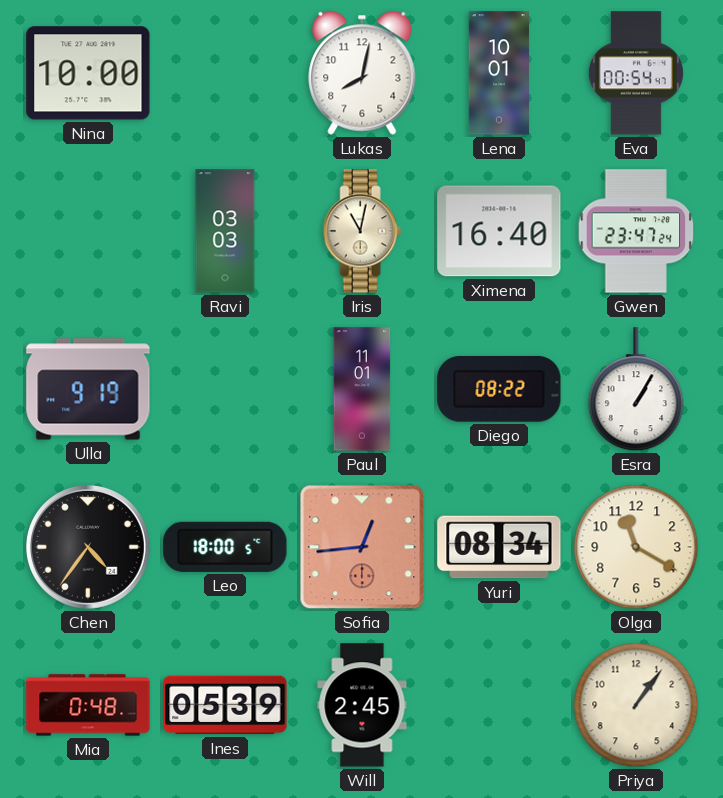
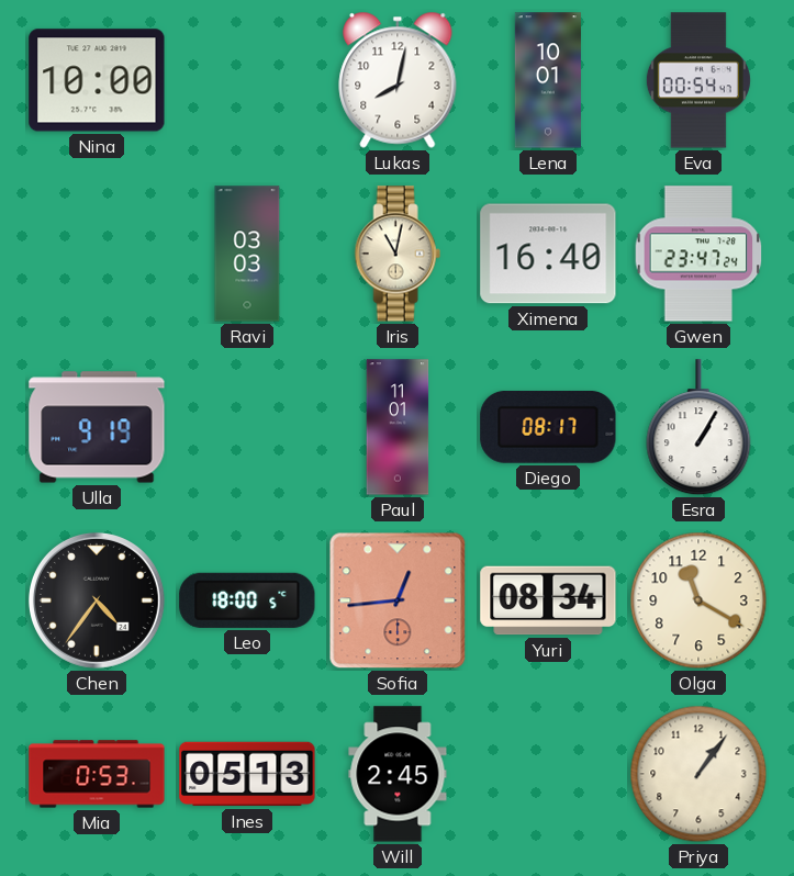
Diego: 08:22 -> 08:17
Mia: 0:48 -> 0:53
Ines: 05:39 -> 05:13
